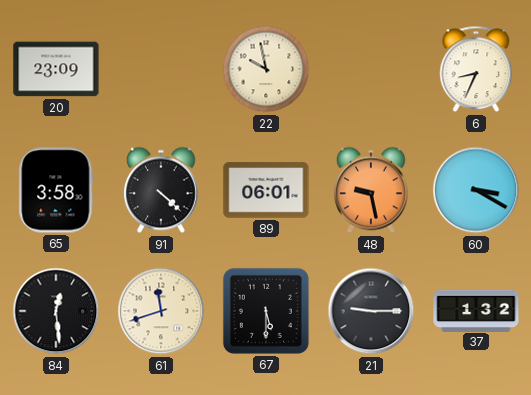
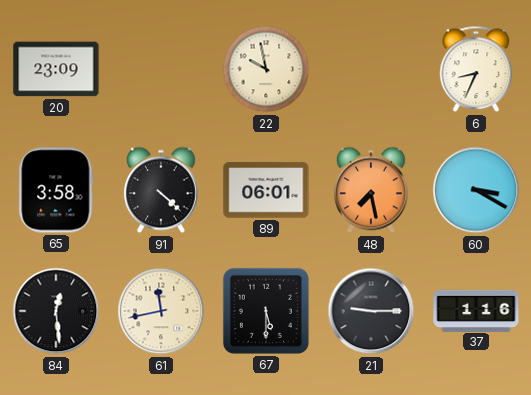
48: 9:28 -> 7:28
61: 11:42 -> 11:43
37: 1:32 -> 1:16
